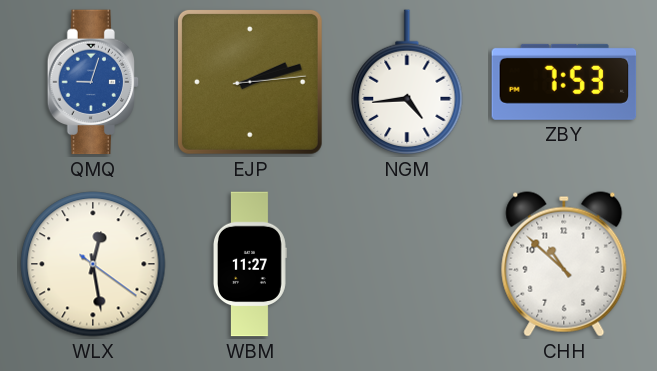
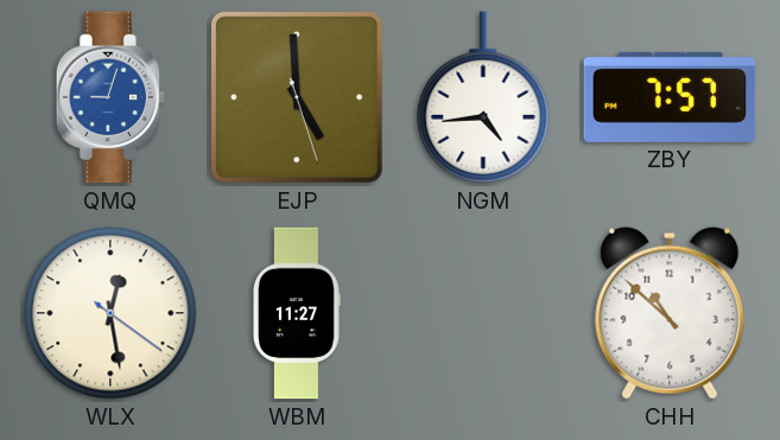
EJP: 2:12 -> 4:59
ZBY: 7:53 -> 7:57
